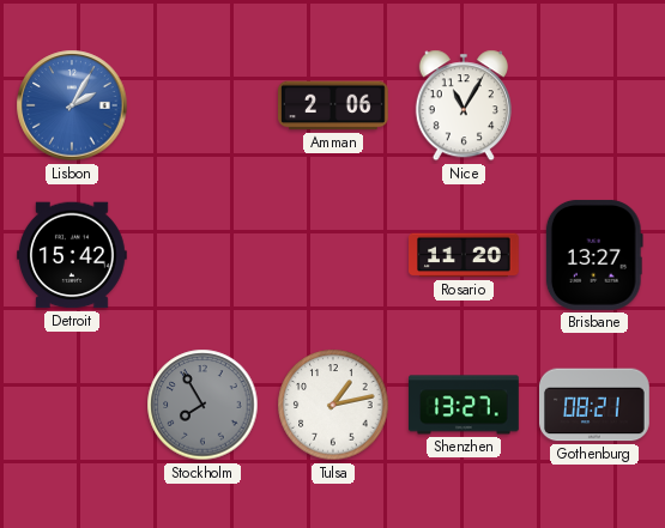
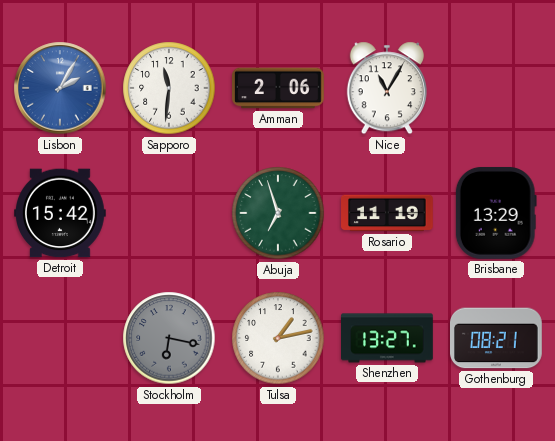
Sapporo: none -> 11:31
Abuja: none -> 6:57
Rosario: 11:20 -> 11:19
Brisbane: 13:27 -> 13:29
Stockholm: 7:55 -> 6:17
